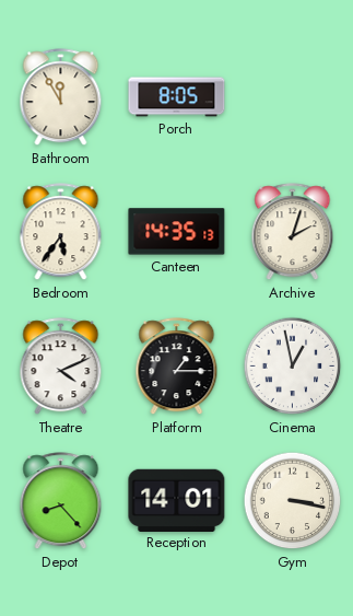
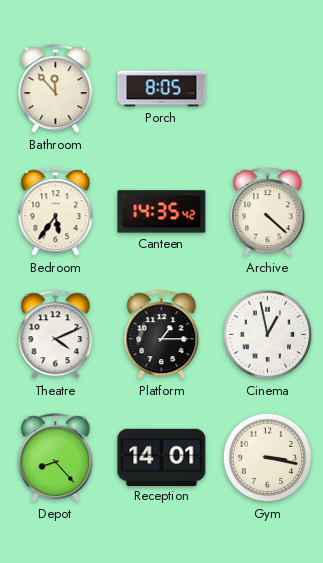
Bathroom: 11:55 -> 11:53
Canteen: 14:35:13 -> 14:35:42
Archive: 2:03 -> 4:22
